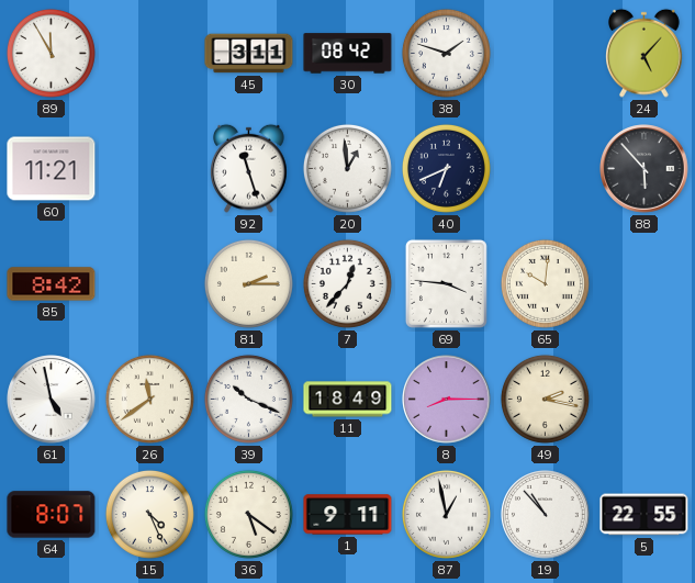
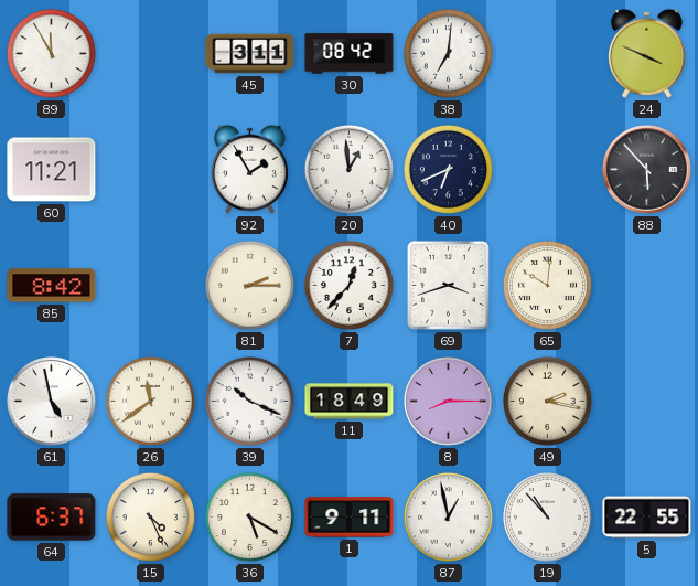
38: 1:48 -> 7:01
24: 5:07 -> 3:49
92: 11:27 -> 1:55
69: 3:46 -> 3:42
64: 8:07 -> 6:37
36: 5:21 -> 5:20
